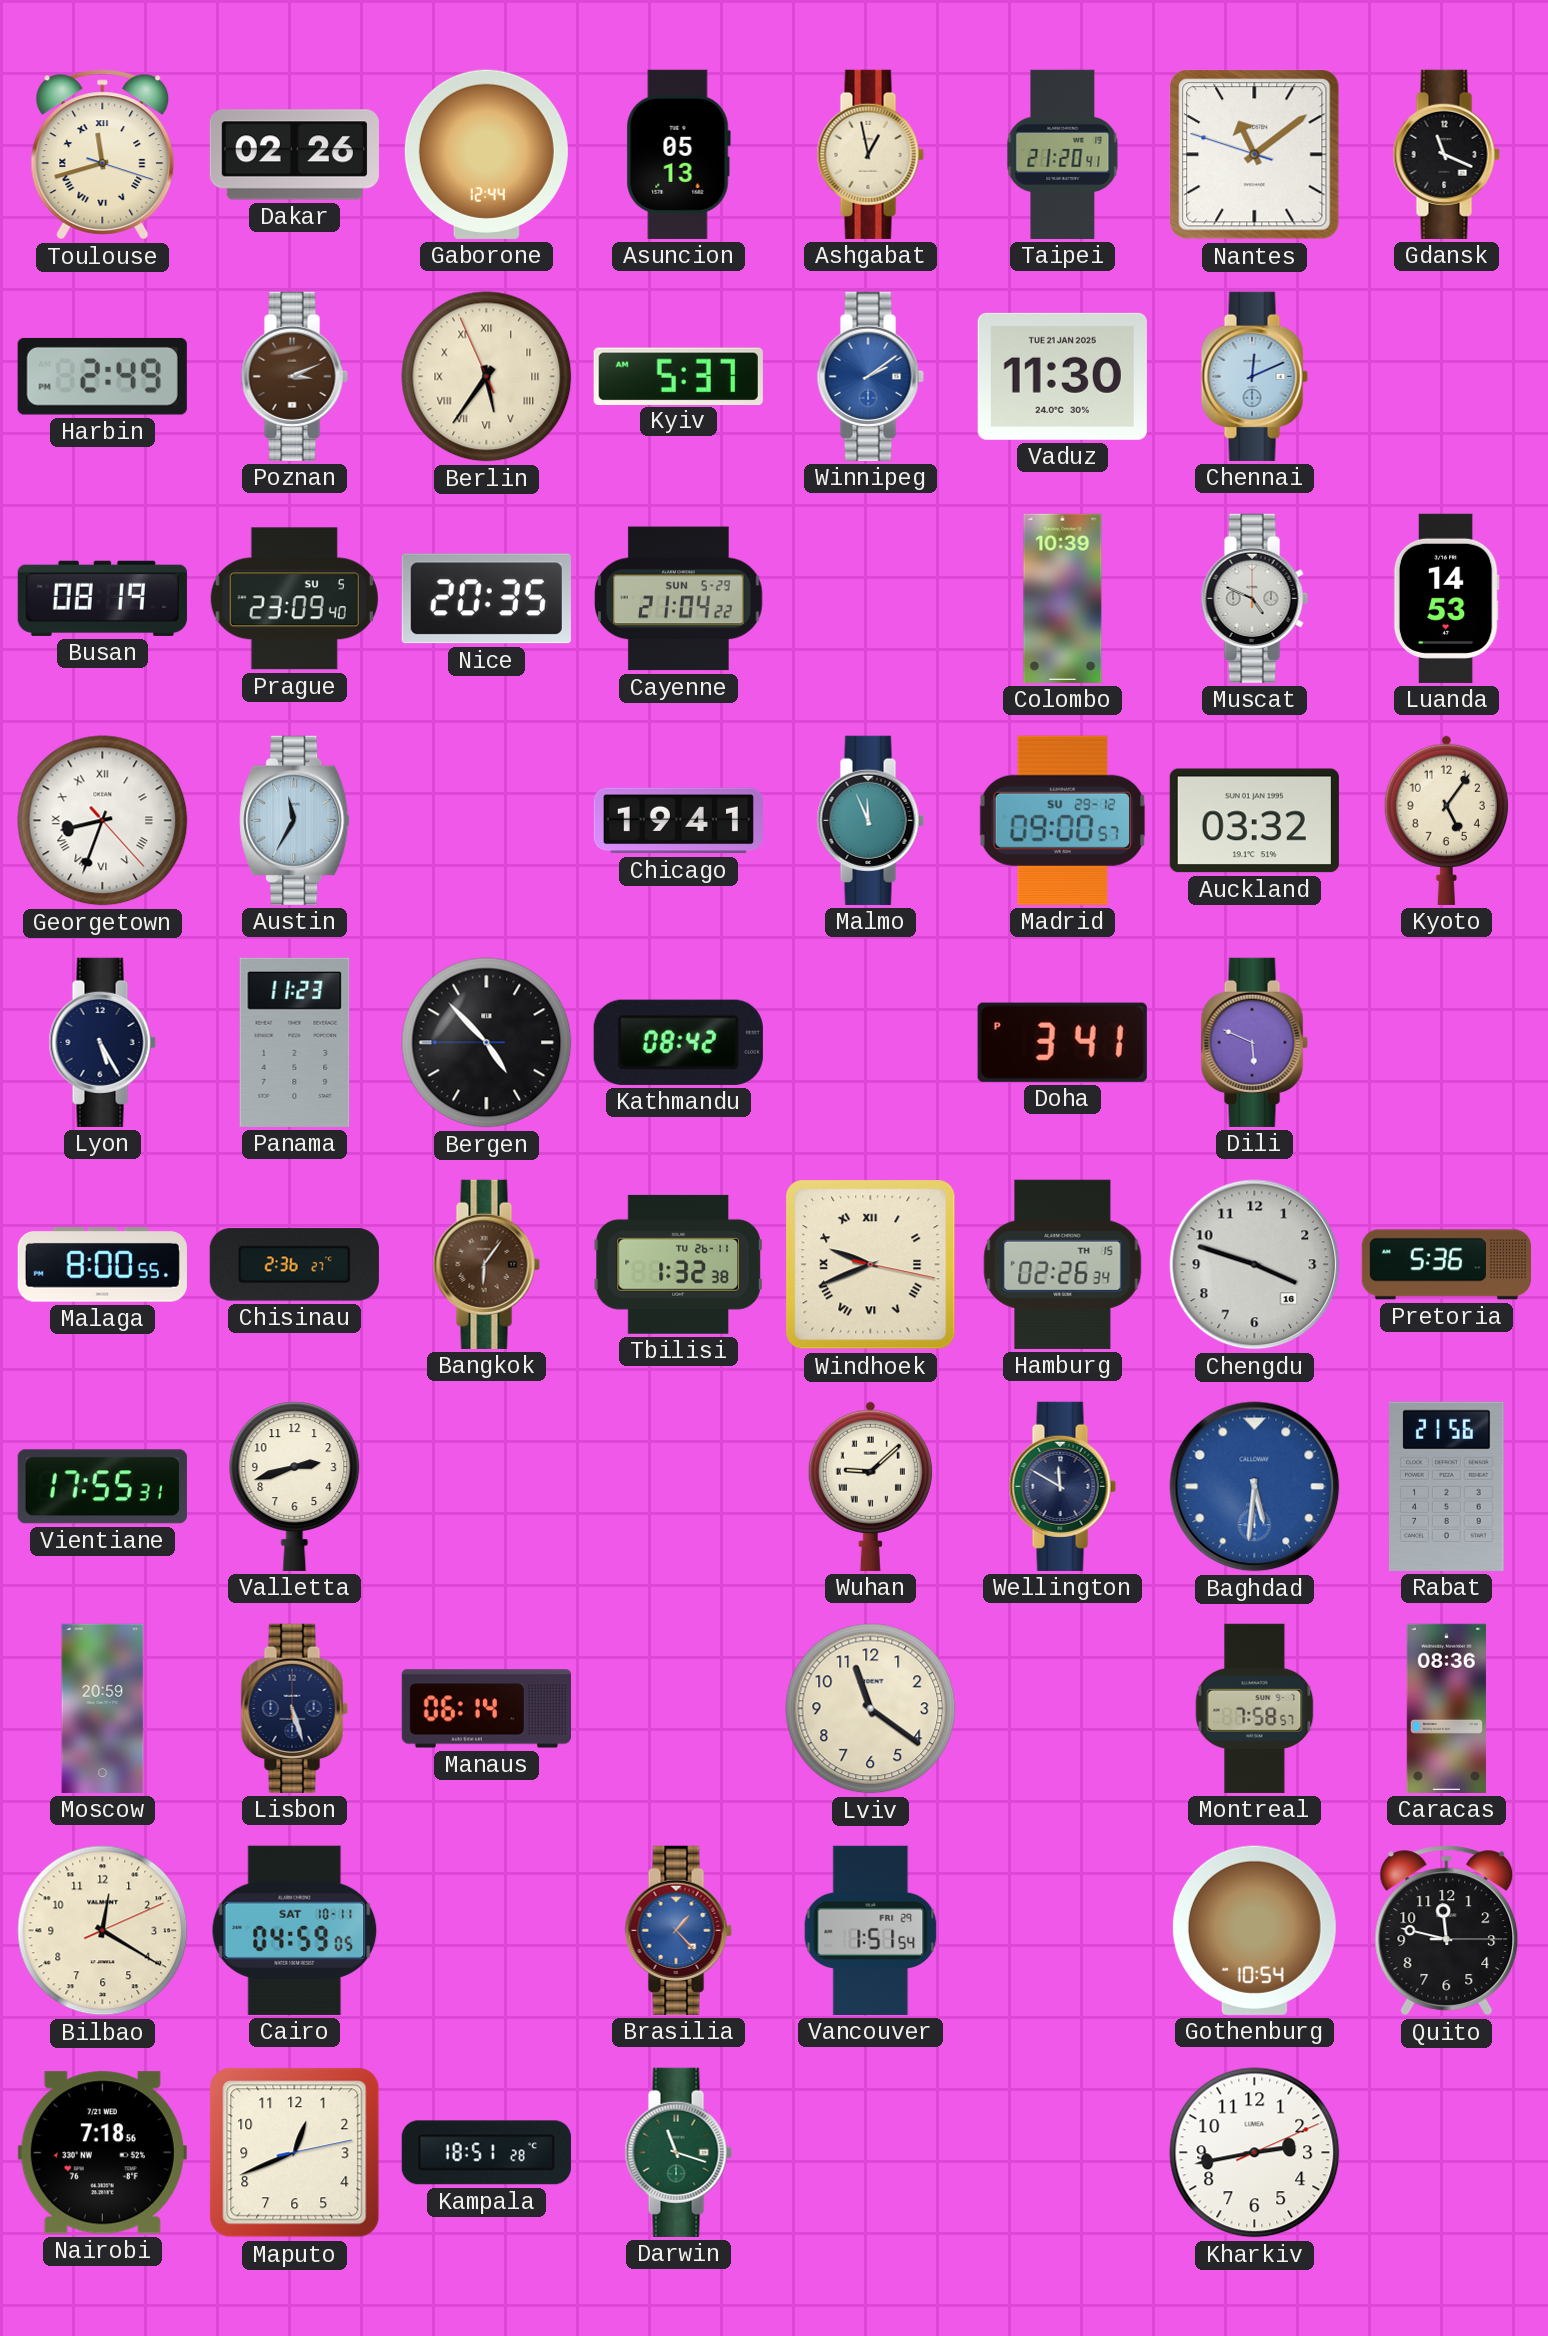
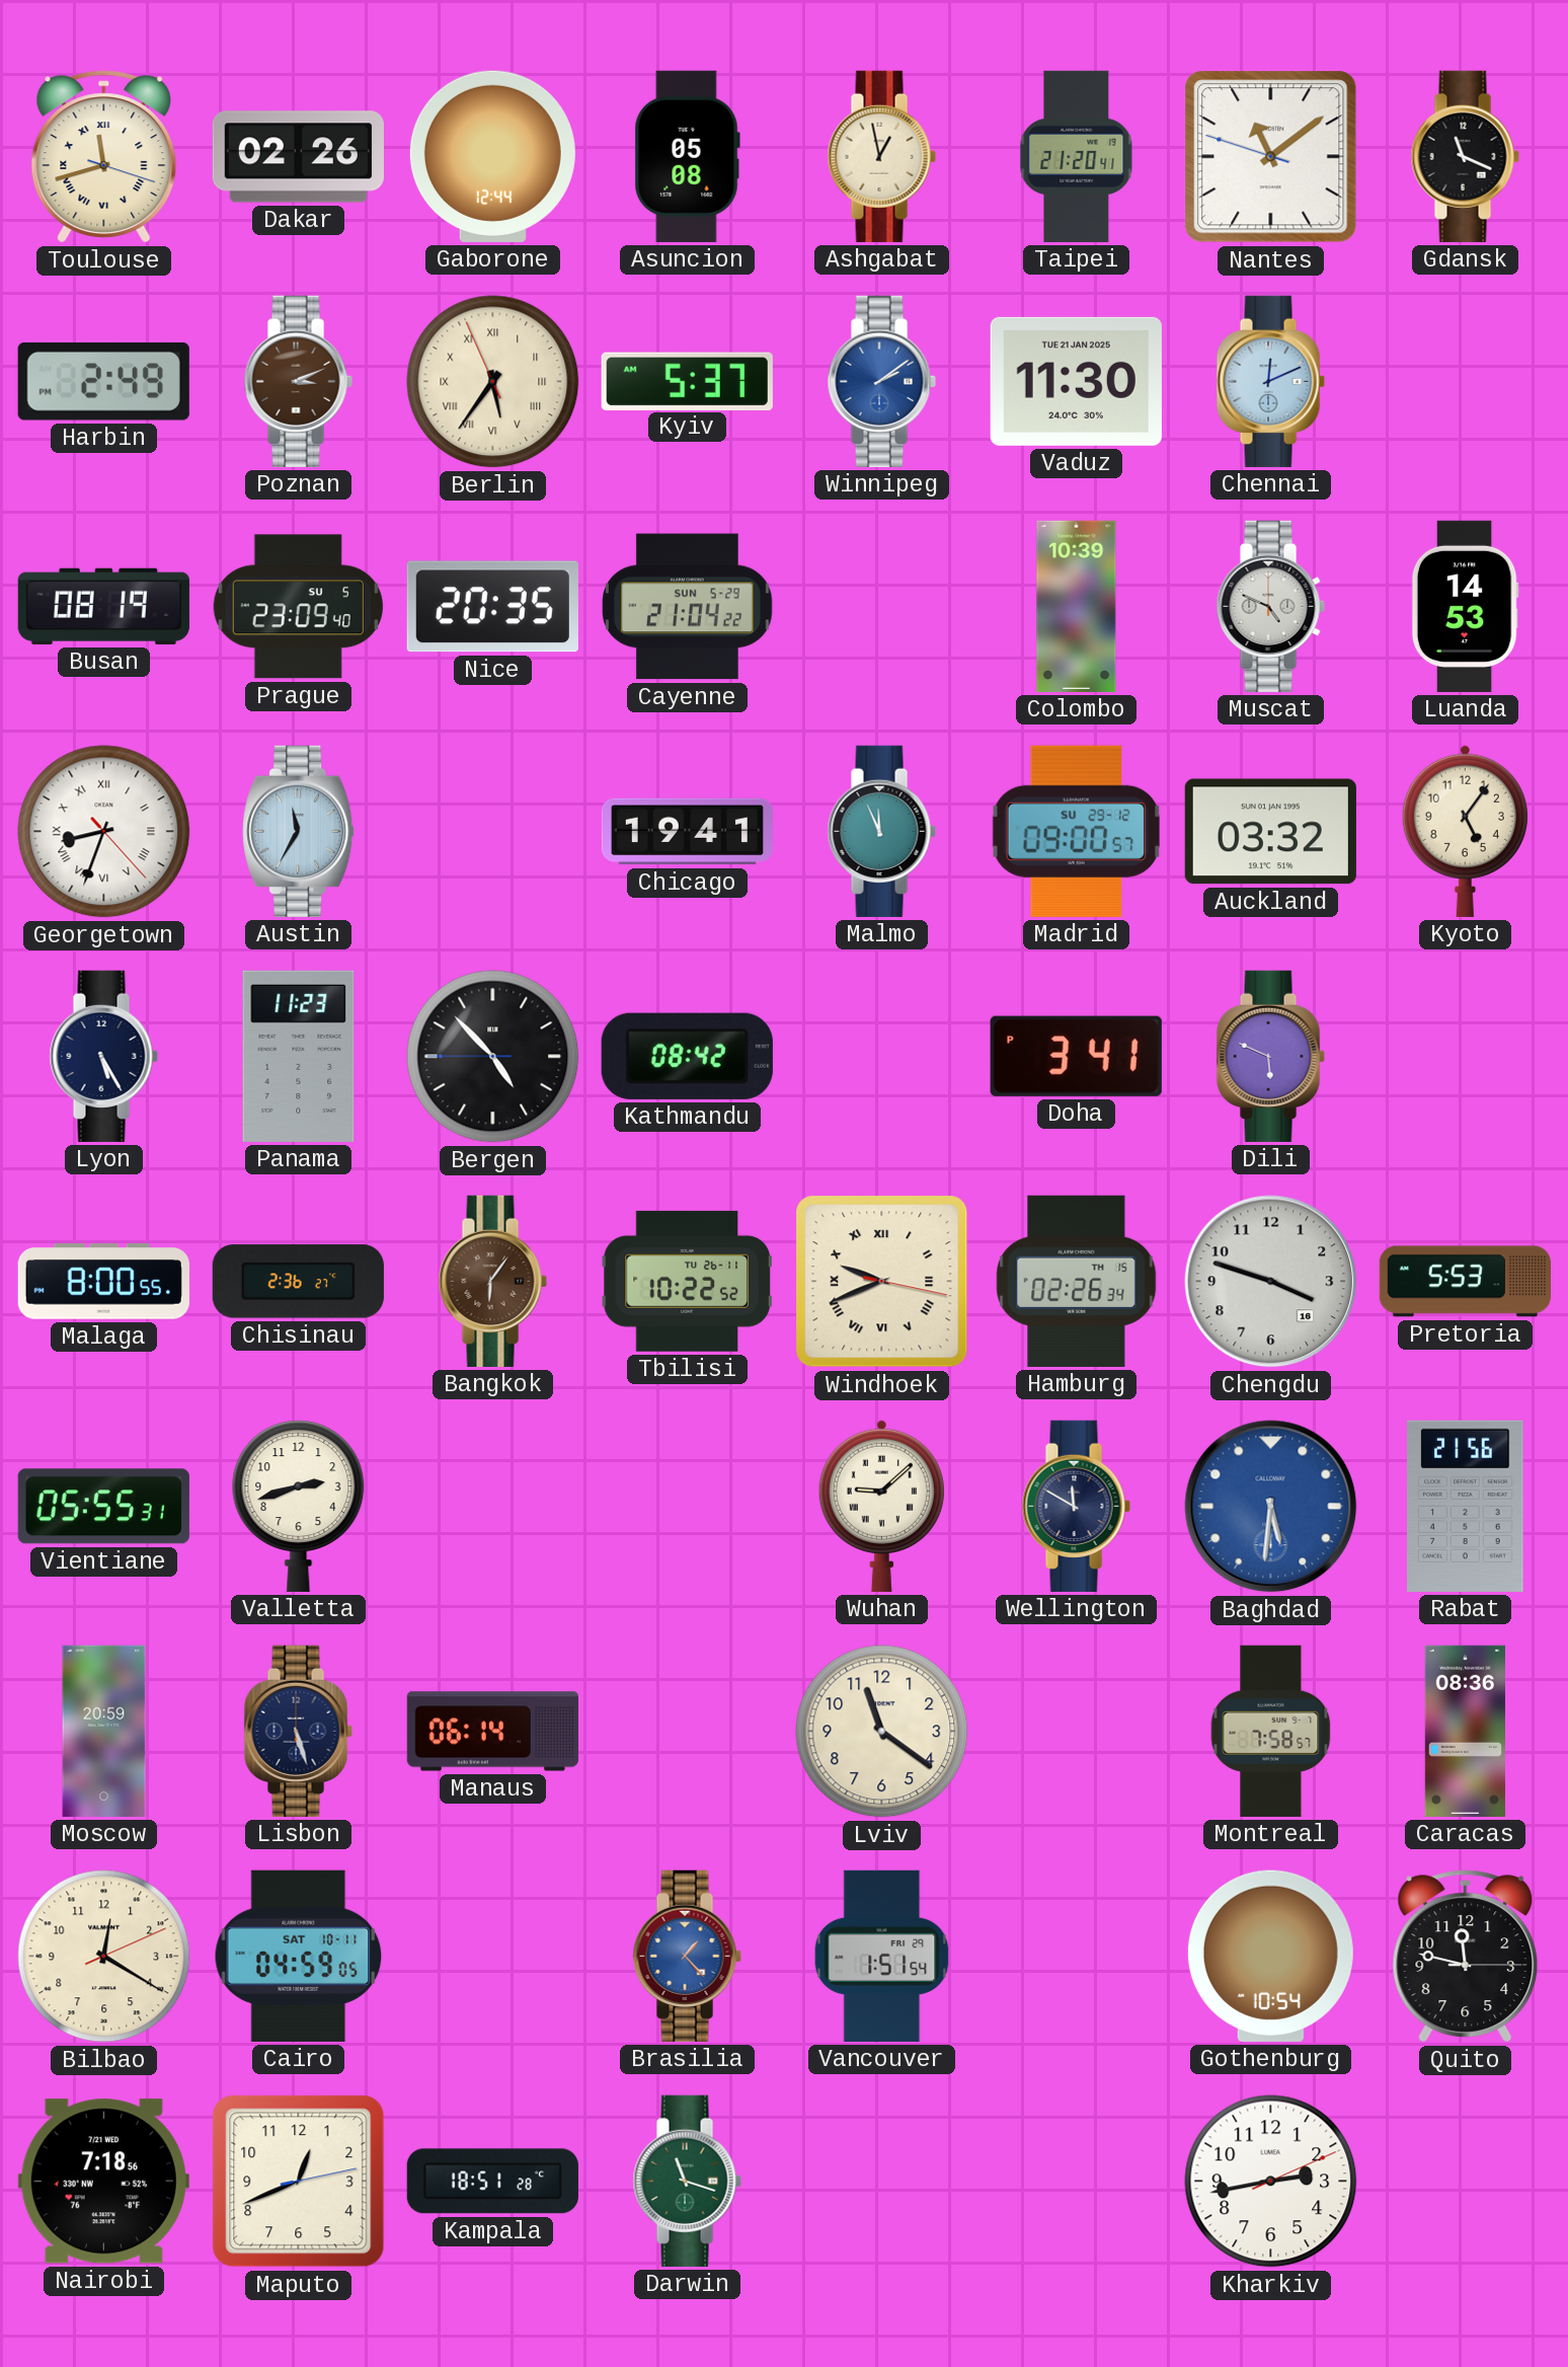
Asuncion: 05:13 -> 05:08
Tbilisi: 1:32 -> 10:22
Pretoria: 5:36 -> 5:53
Vientiane: 17:55 -> 05:55
